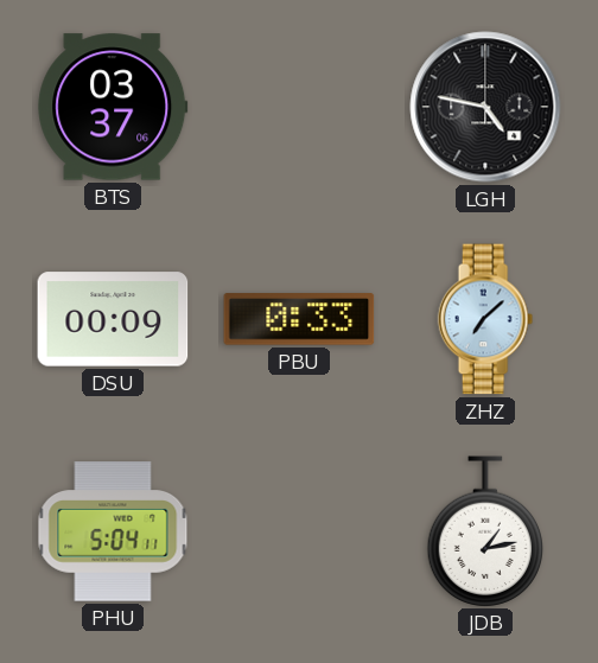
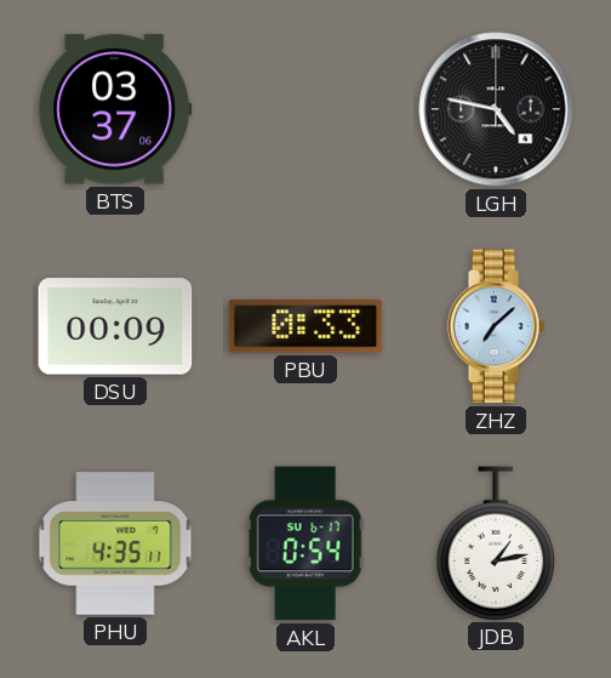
PHU: 5:04 -> 4:35
AKL: none -> 0:54
